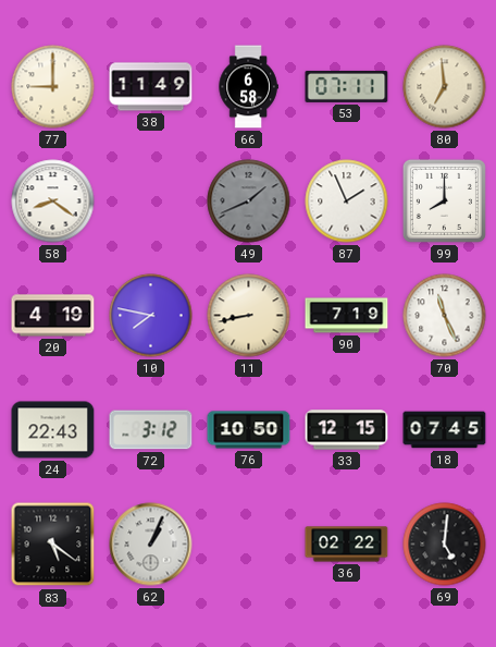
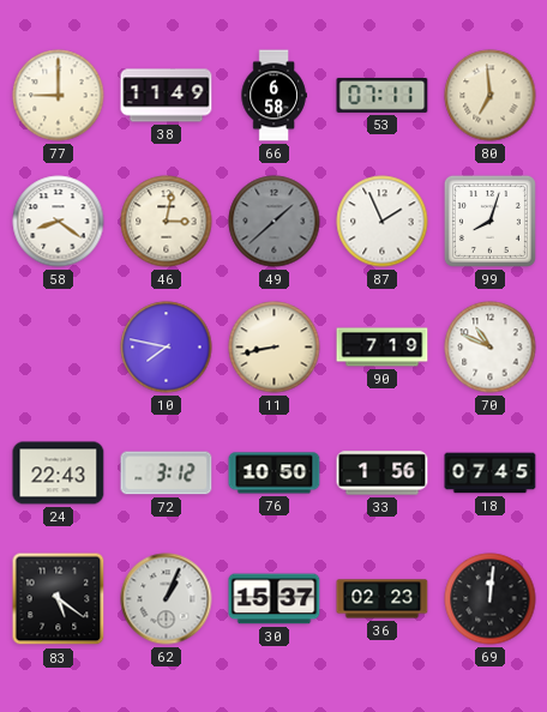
46: none -> 3:02
49: 1:41 -> 1:38
99: 8:00 -> 8:03
20: 4:19 -> none
70: 11:26 -> 10:49
33: 12:15 -> 1:56
30: none -> 15:37
36: 02:22 -> 02:23
69: 5:01 -> 12:01
